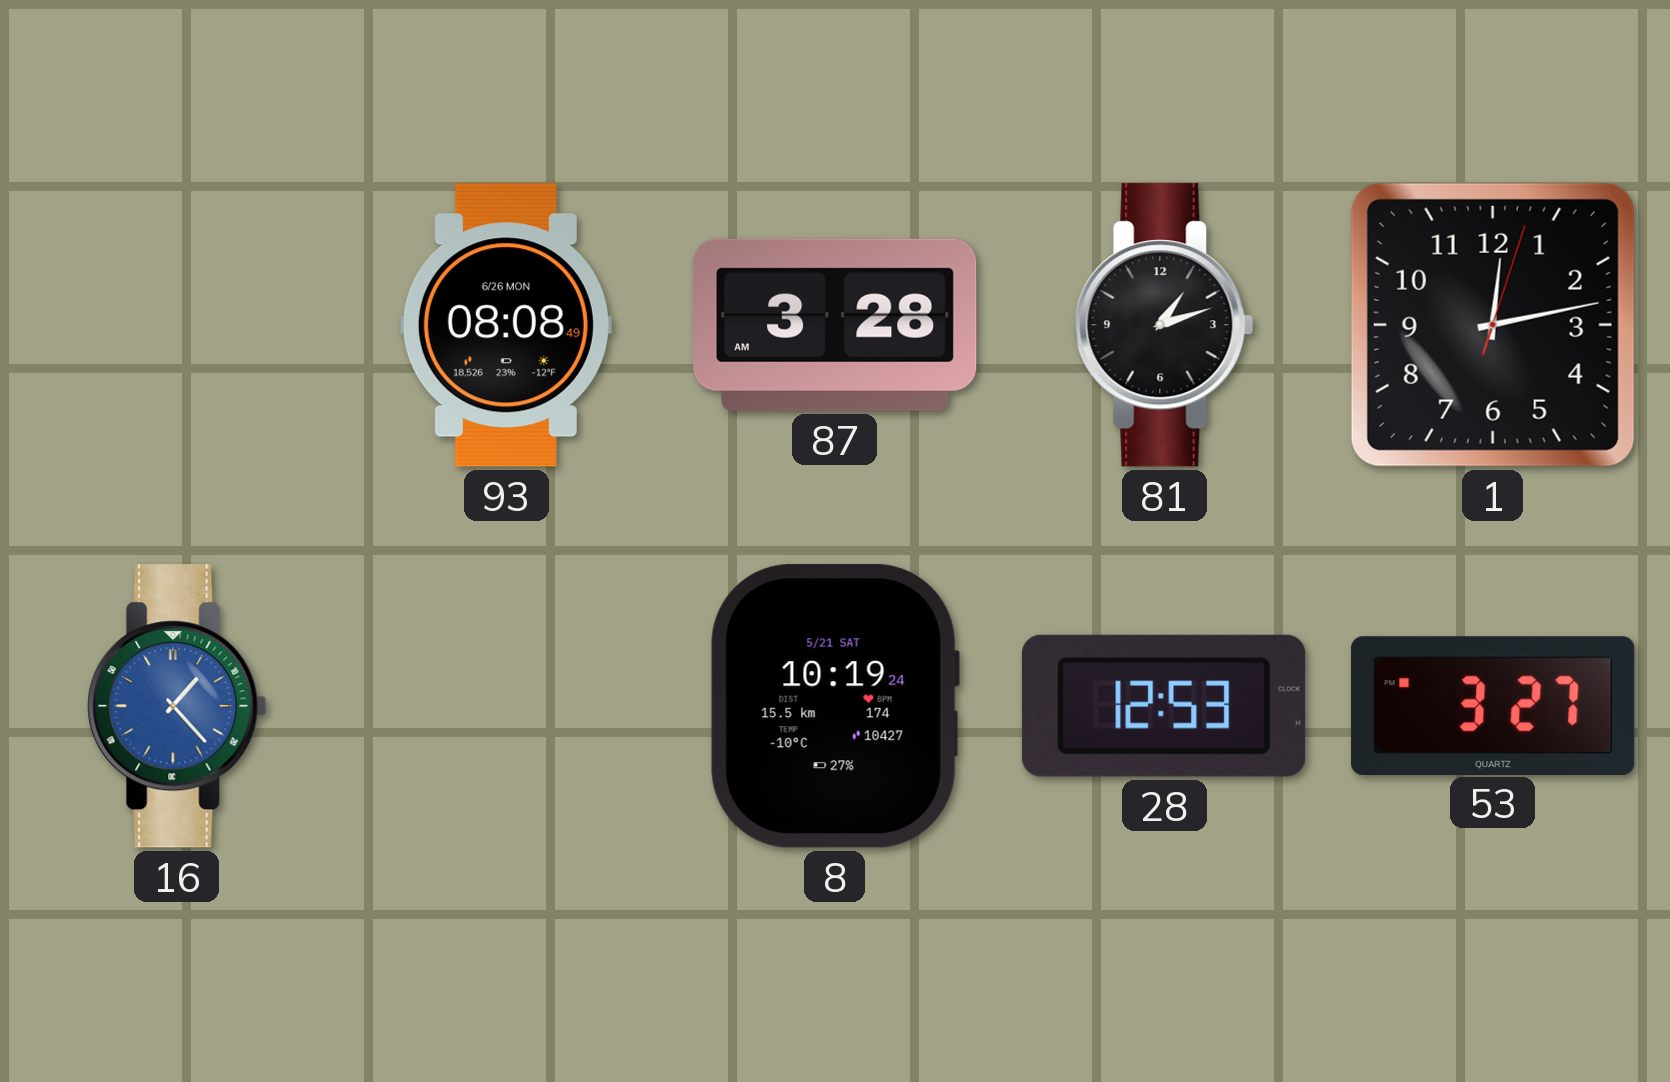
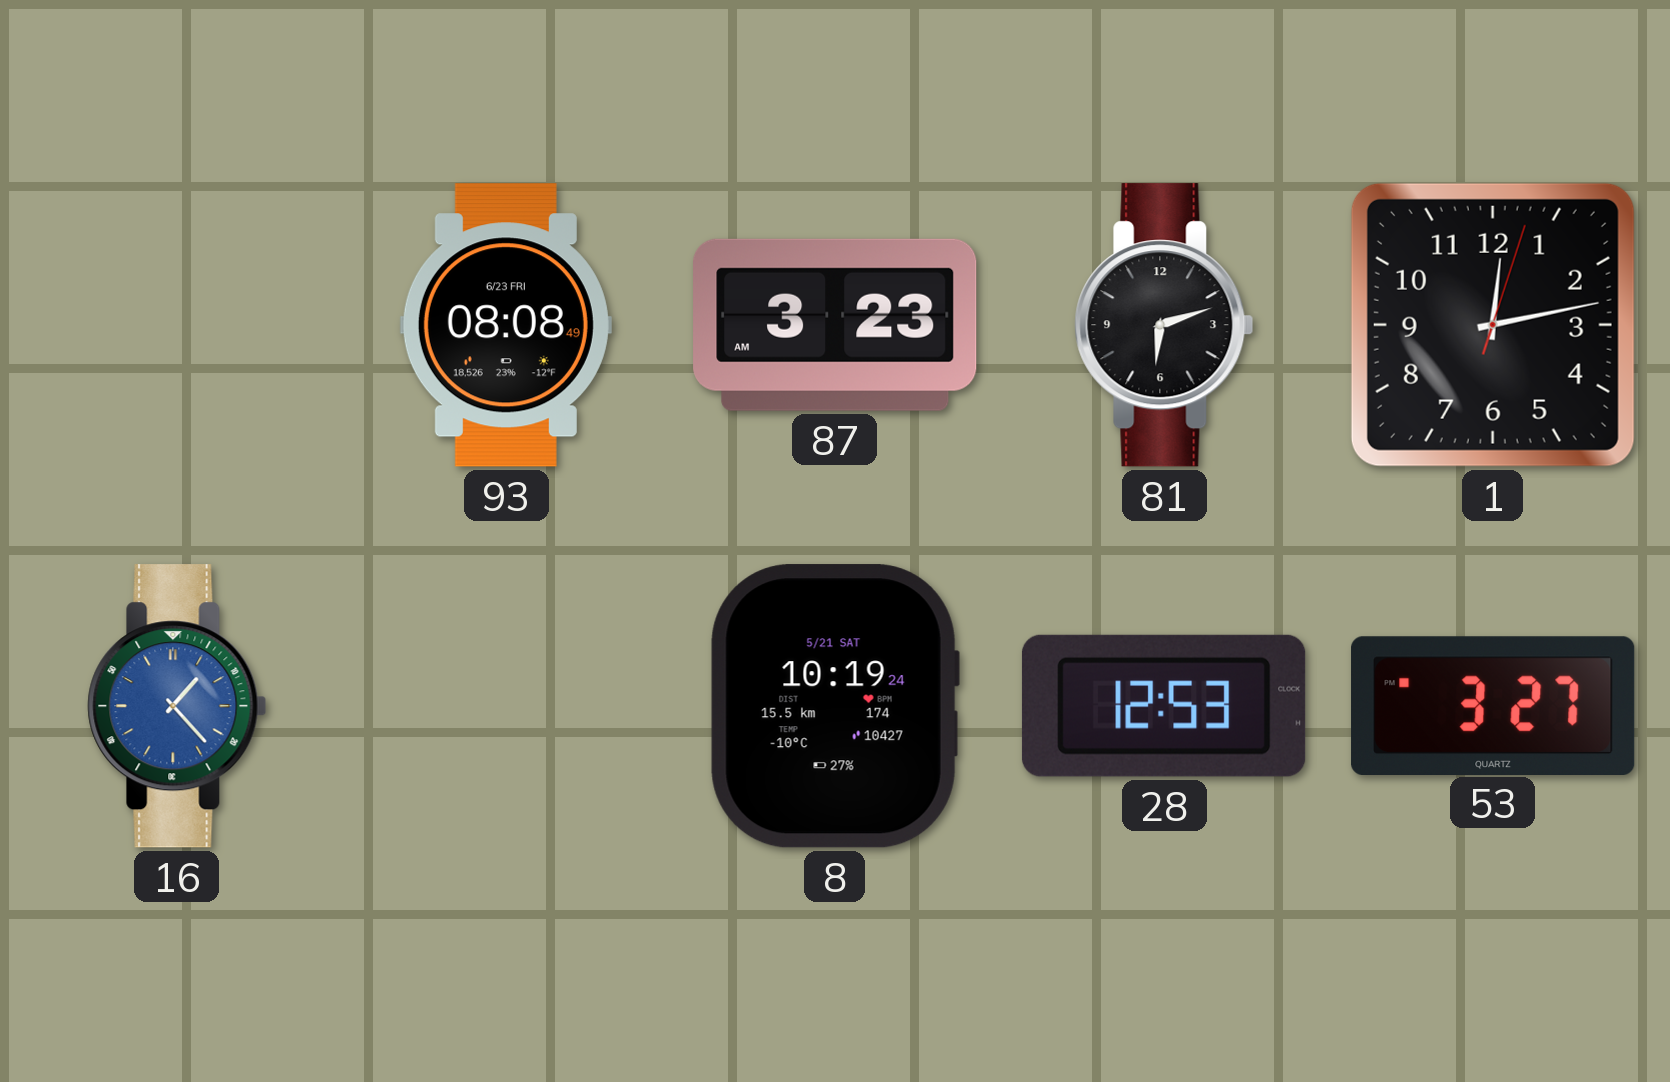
93 date: 6/26 MON -> 6/23 FRI
87: 3:28 -> 3:23
81: 1:12 -> 6:12
